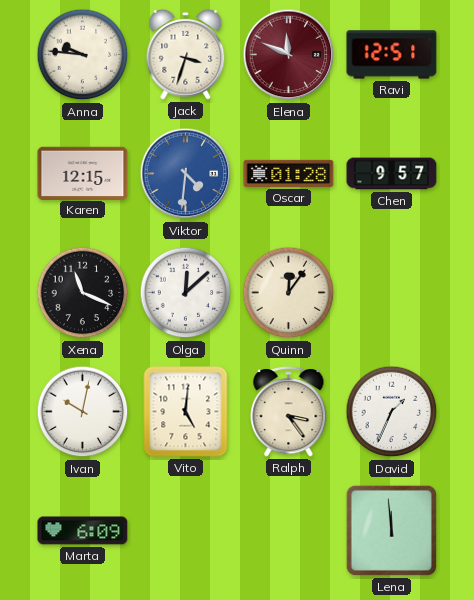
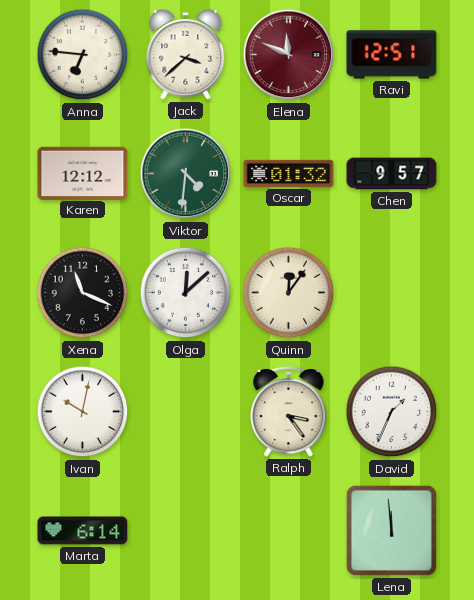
Anna: 9:46 -> 6:46
Jack: 3:33 -> 3:38
Karen: 12:15 -> 12:12
Viktor dial: blue -> green
Oscar: 01:28 -> 01:32
Vito: 5:01 -> none
Marta: 6:09 -> 6:14
